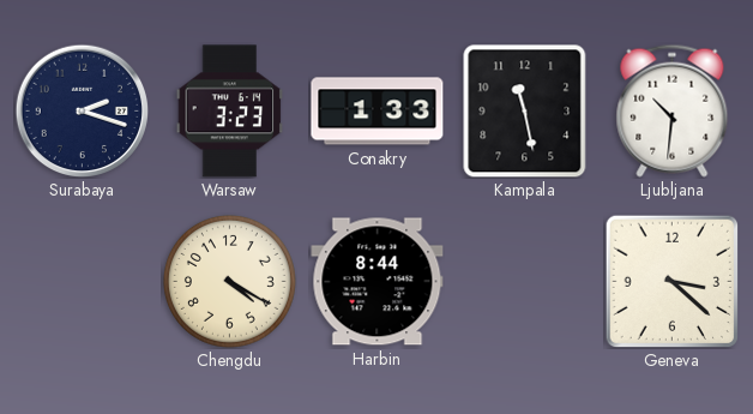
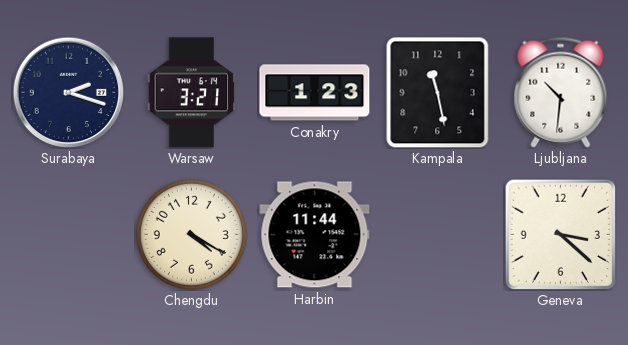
Warsaw: 3:23 -> 3:21
Conakry: 1:33 -> 1:23
Harbin: 8:44 -> 11:44
